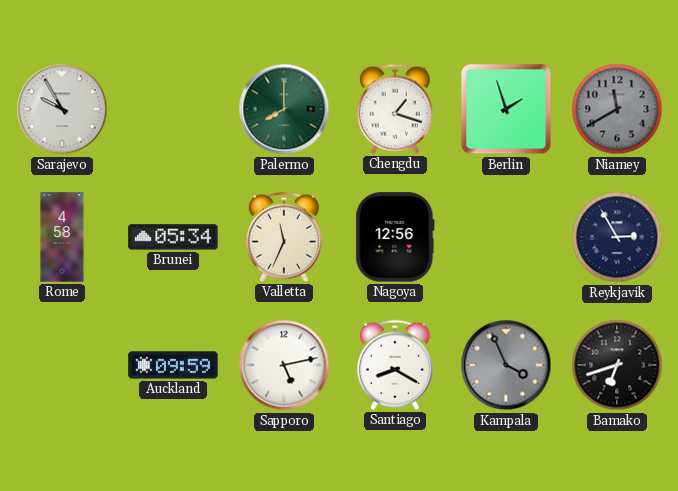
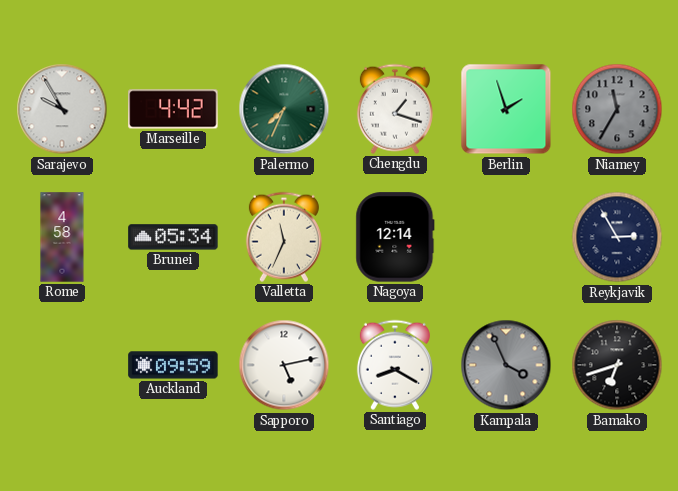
Marseille: none -> 4:42
Palermo: 8:00 -> 7:34
Niamey: 11:40 -> 11:35
Nagoya: 12:56 -> 12:14
